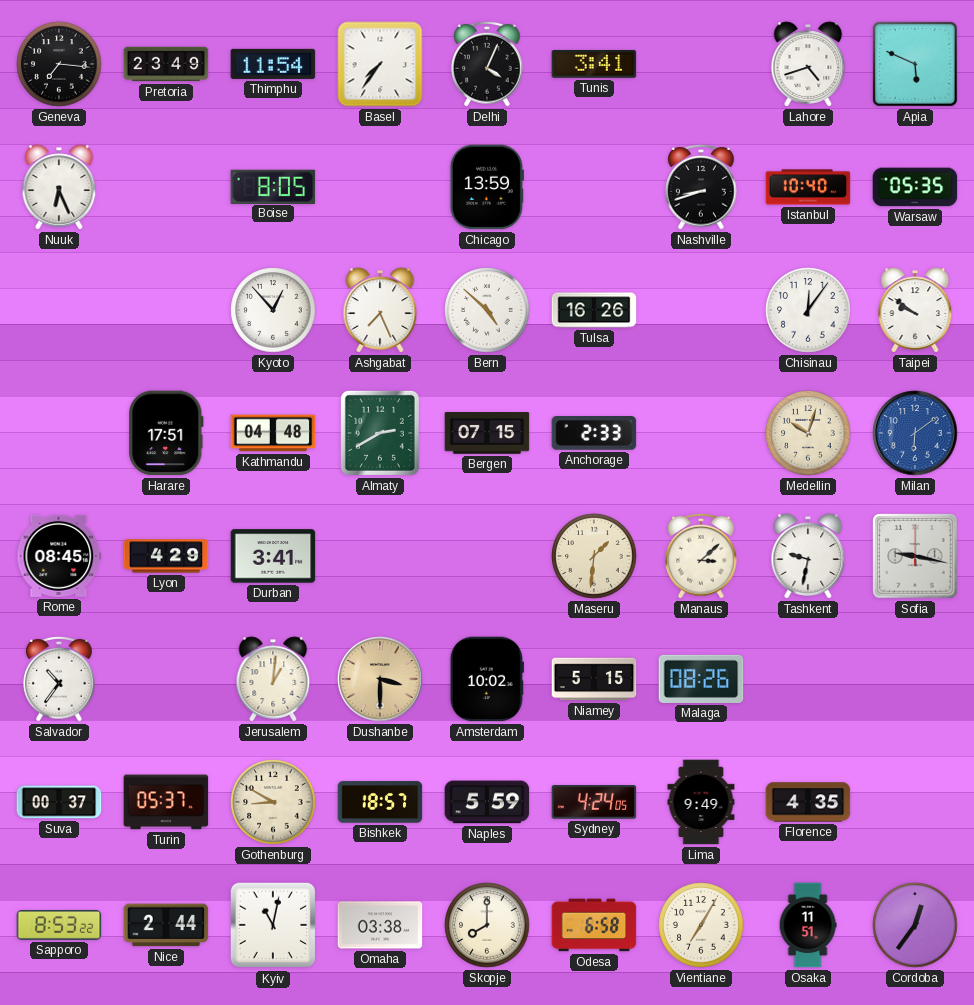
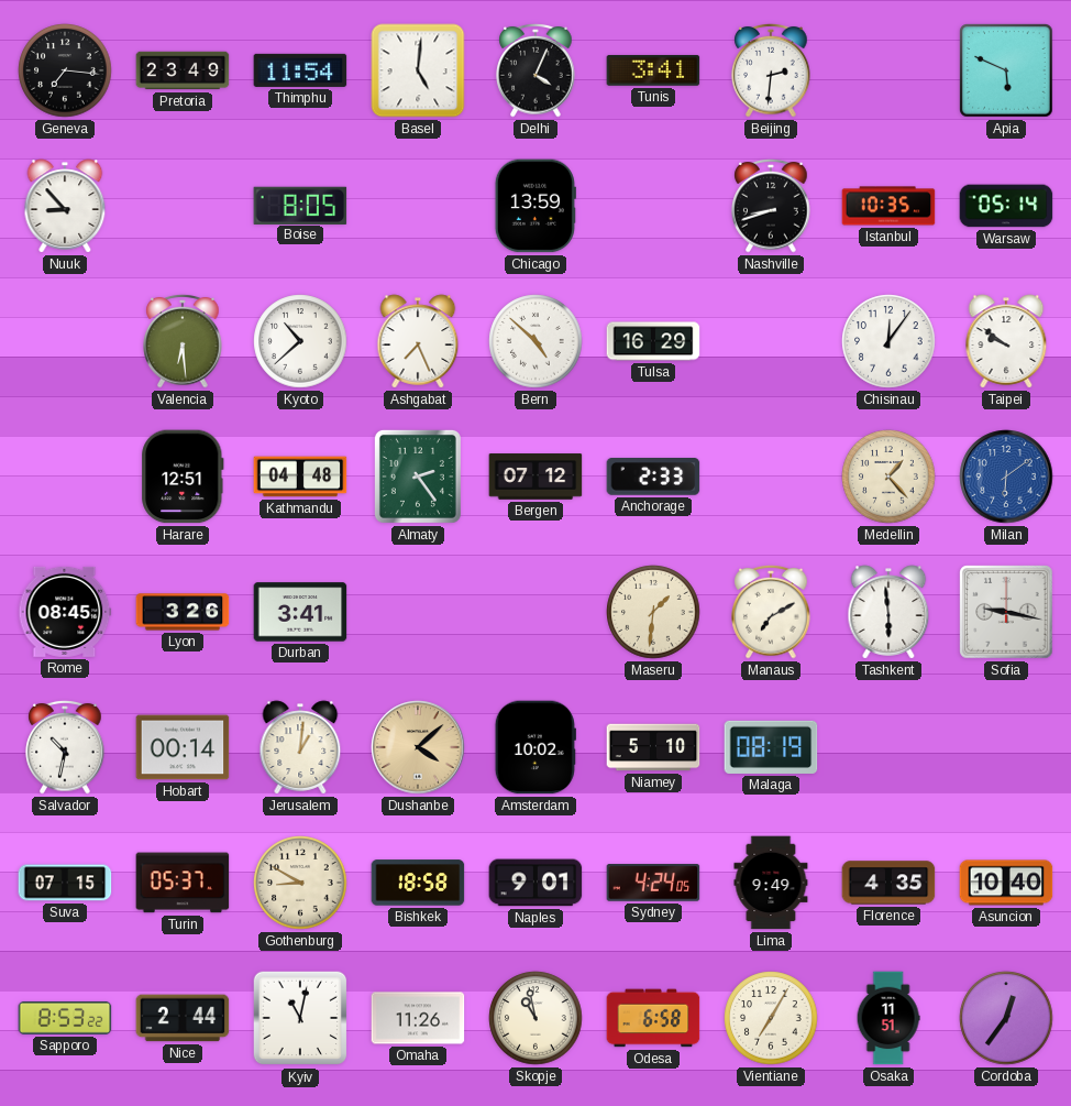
Basel: 7:36 -> 5:01
Beijing: none -> 2:31
Lahore: 4:42 -> none
Nuuk: 6:26 -> 8:53
Istanbul: 10:40 -> 10:35
Warsaw: 05:35 -> 05:14
Valencia: none -> 6:29
Kyoto: 12:53 -> 10:38
Tulsa: 16:26 -> 16:29
Harare: 17:51 -> 12:51
Almaty: 2:40 -> 2:24
Bergen: 07:15 -> 07:12
Medellin: 10:03 -> 1:23
Lyon: 4:29 -> 3:26
Manaus: 3:08 -> 7:10
Tashkent: 9:32 -> 5:59
Salvador: 10:36 -> 10:32
Hobart: none -> 00:14
Dushanbe: 3:30 -> 4:08
Niamey: 5:15 -> 5:10
Malaga: 08:26 -> 08:19
Suva: 00:37 -> 07:15
Bishkek: 18:57 -> 18:58
Naples: 5:59 -> 9:01
Asuncion: none -> 10:40
Omaha: 03:38 -> 11:26
Skopje: 8:00 -> 10:58
